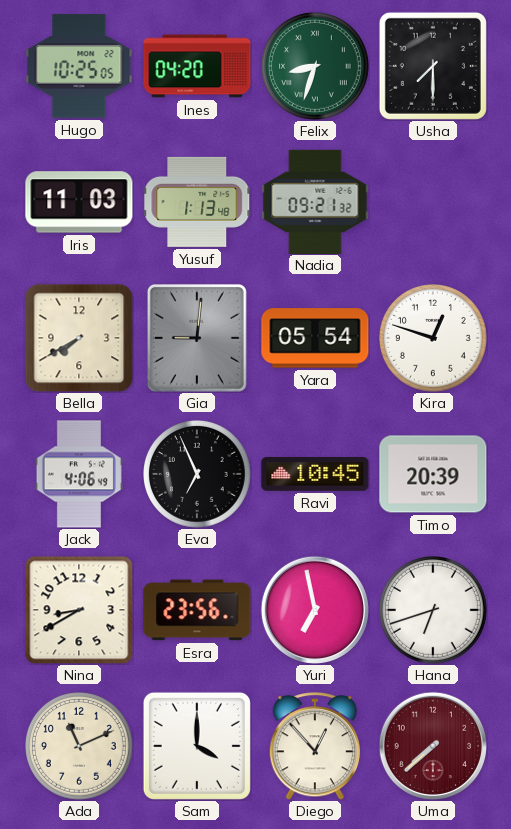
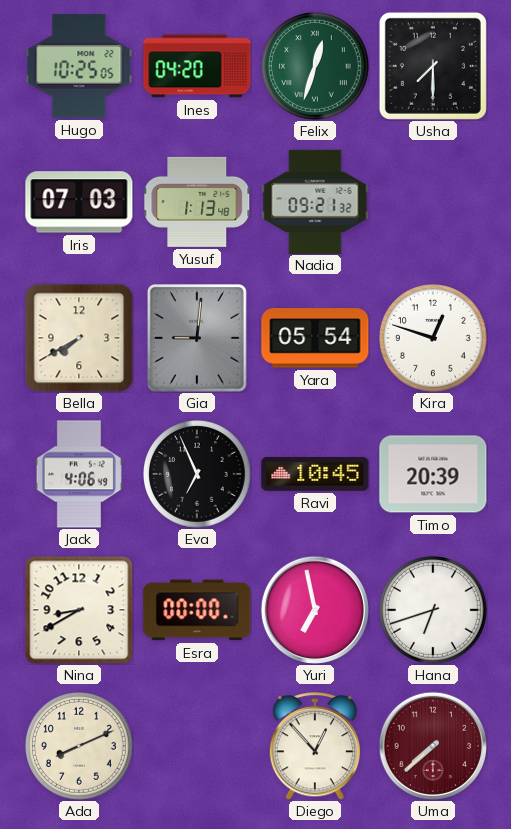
Felix: 8:33 -> 12:33
Iris: 11:03 -> 07:03
Esra: 23:56 -> 00:00
Ada: 11:11 -> 8:11
Sam: 4:00 -> none
